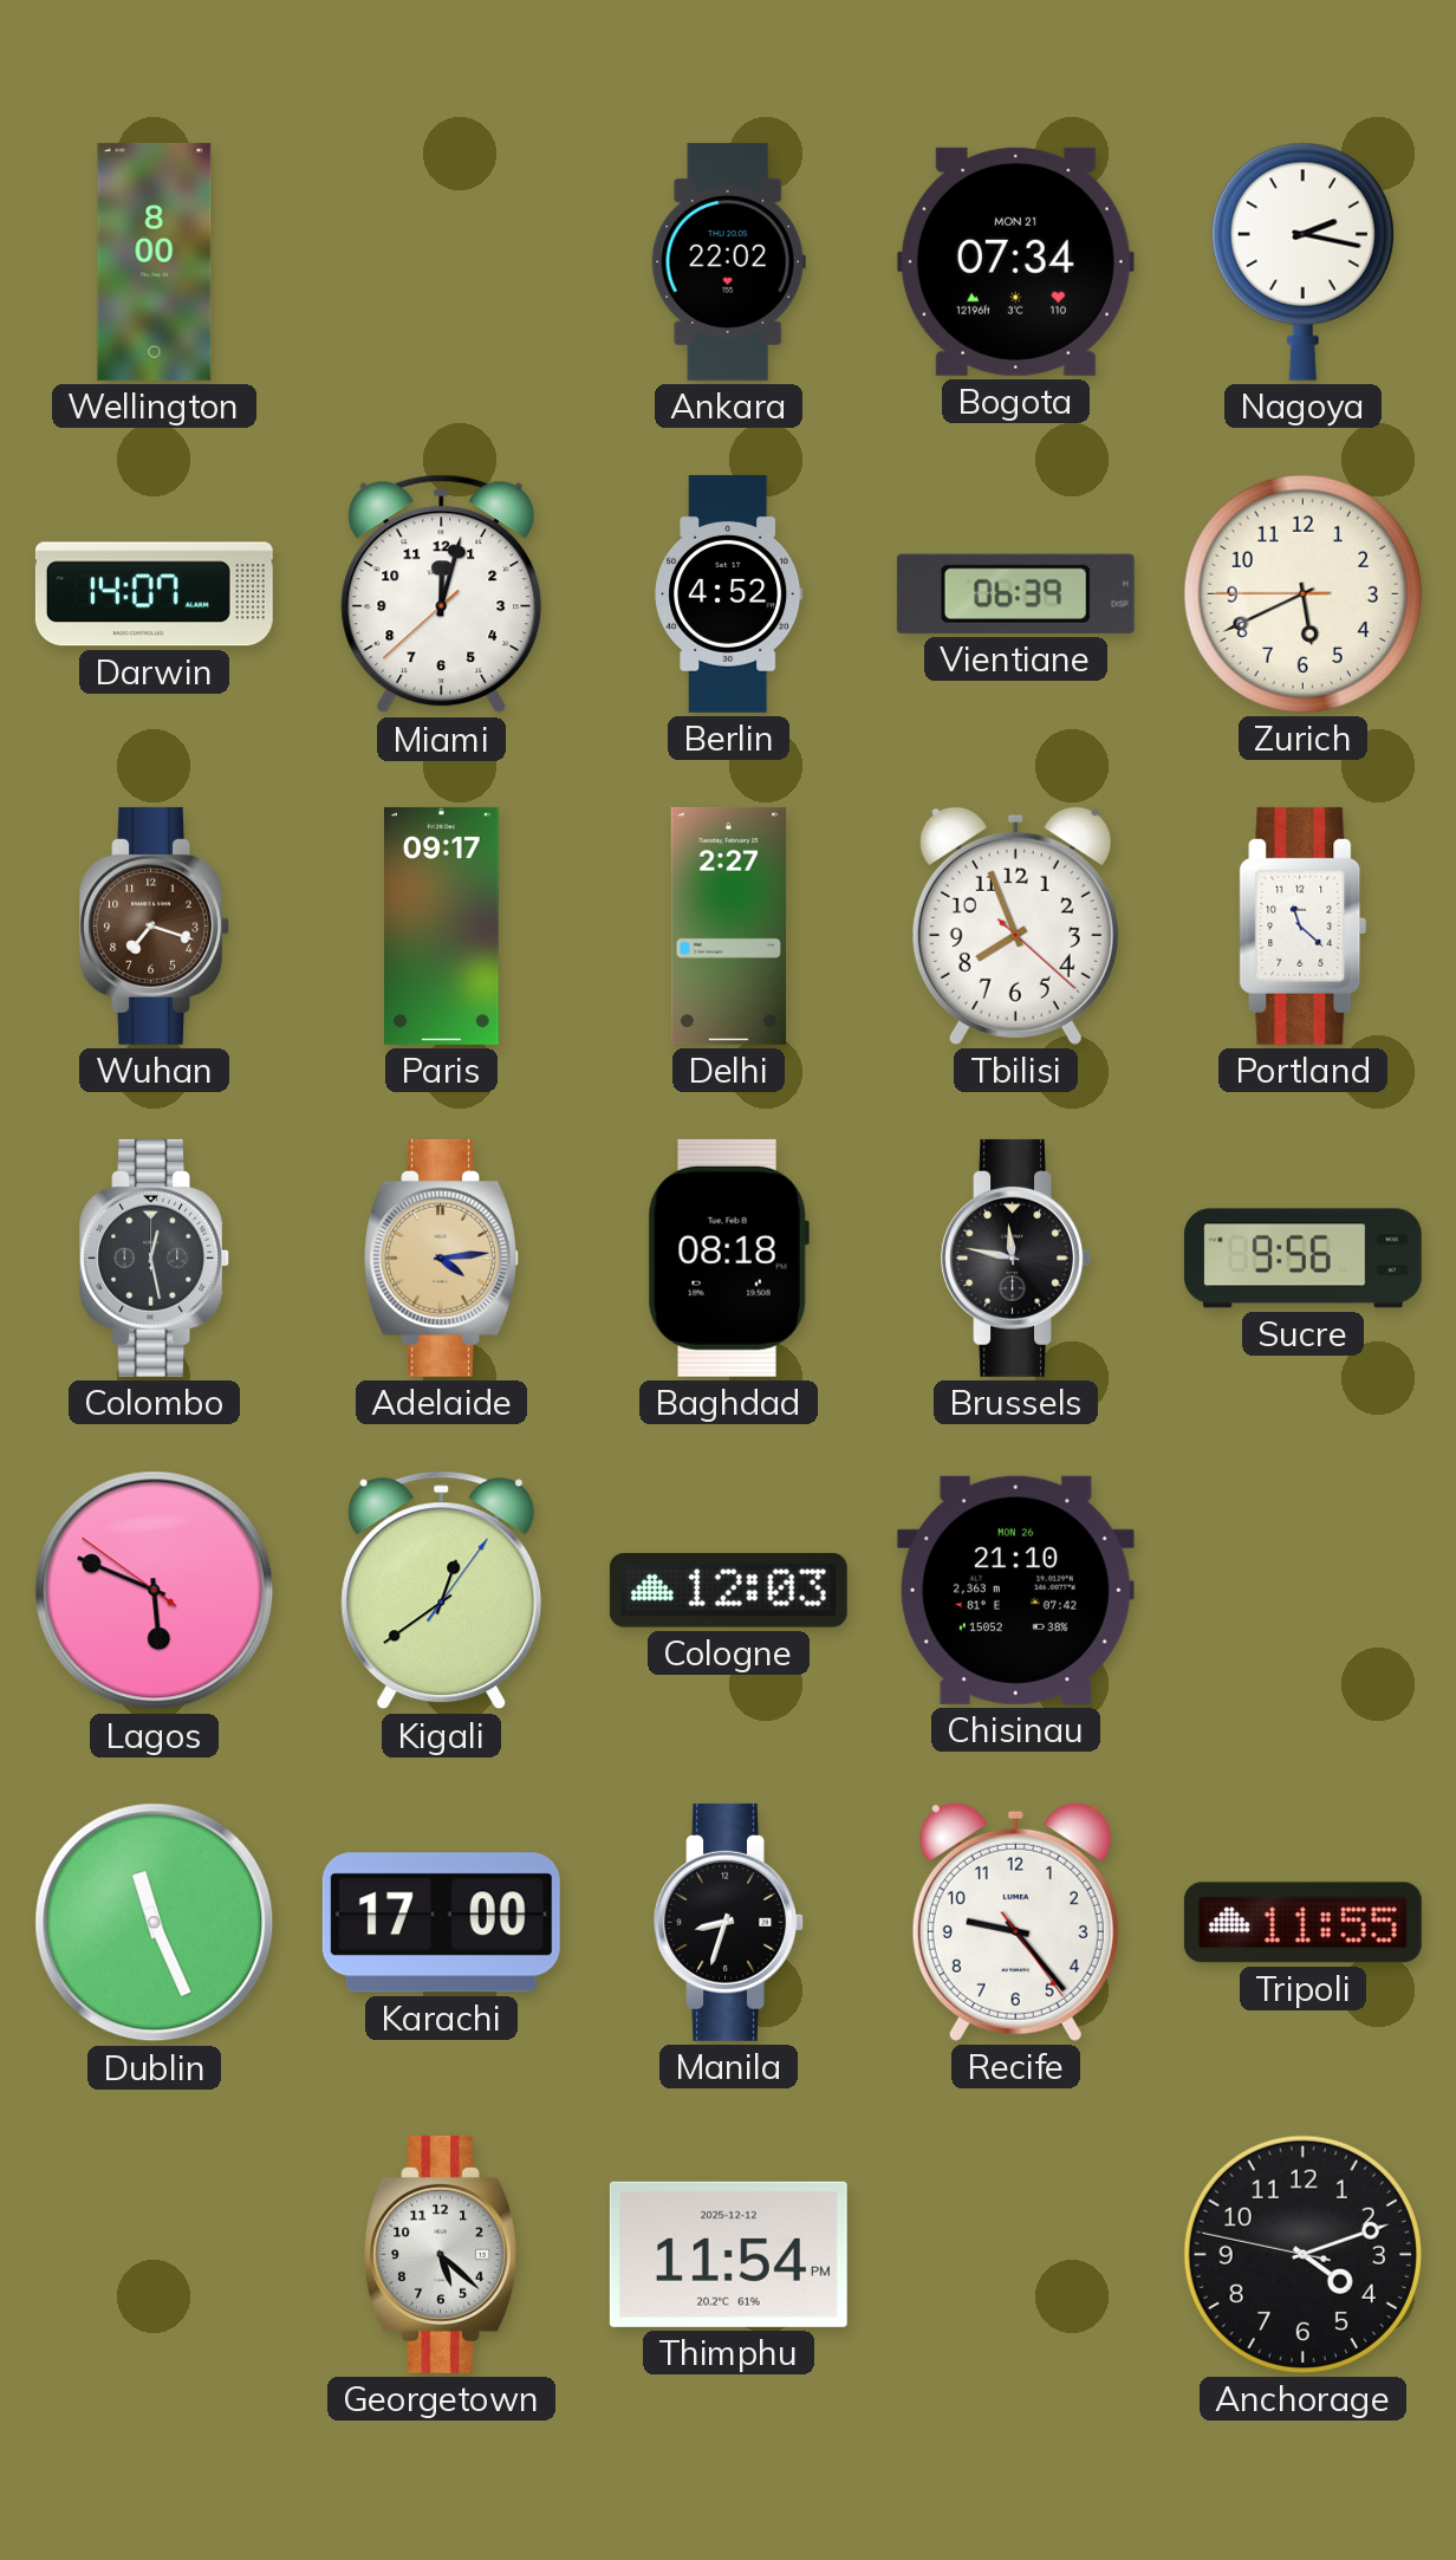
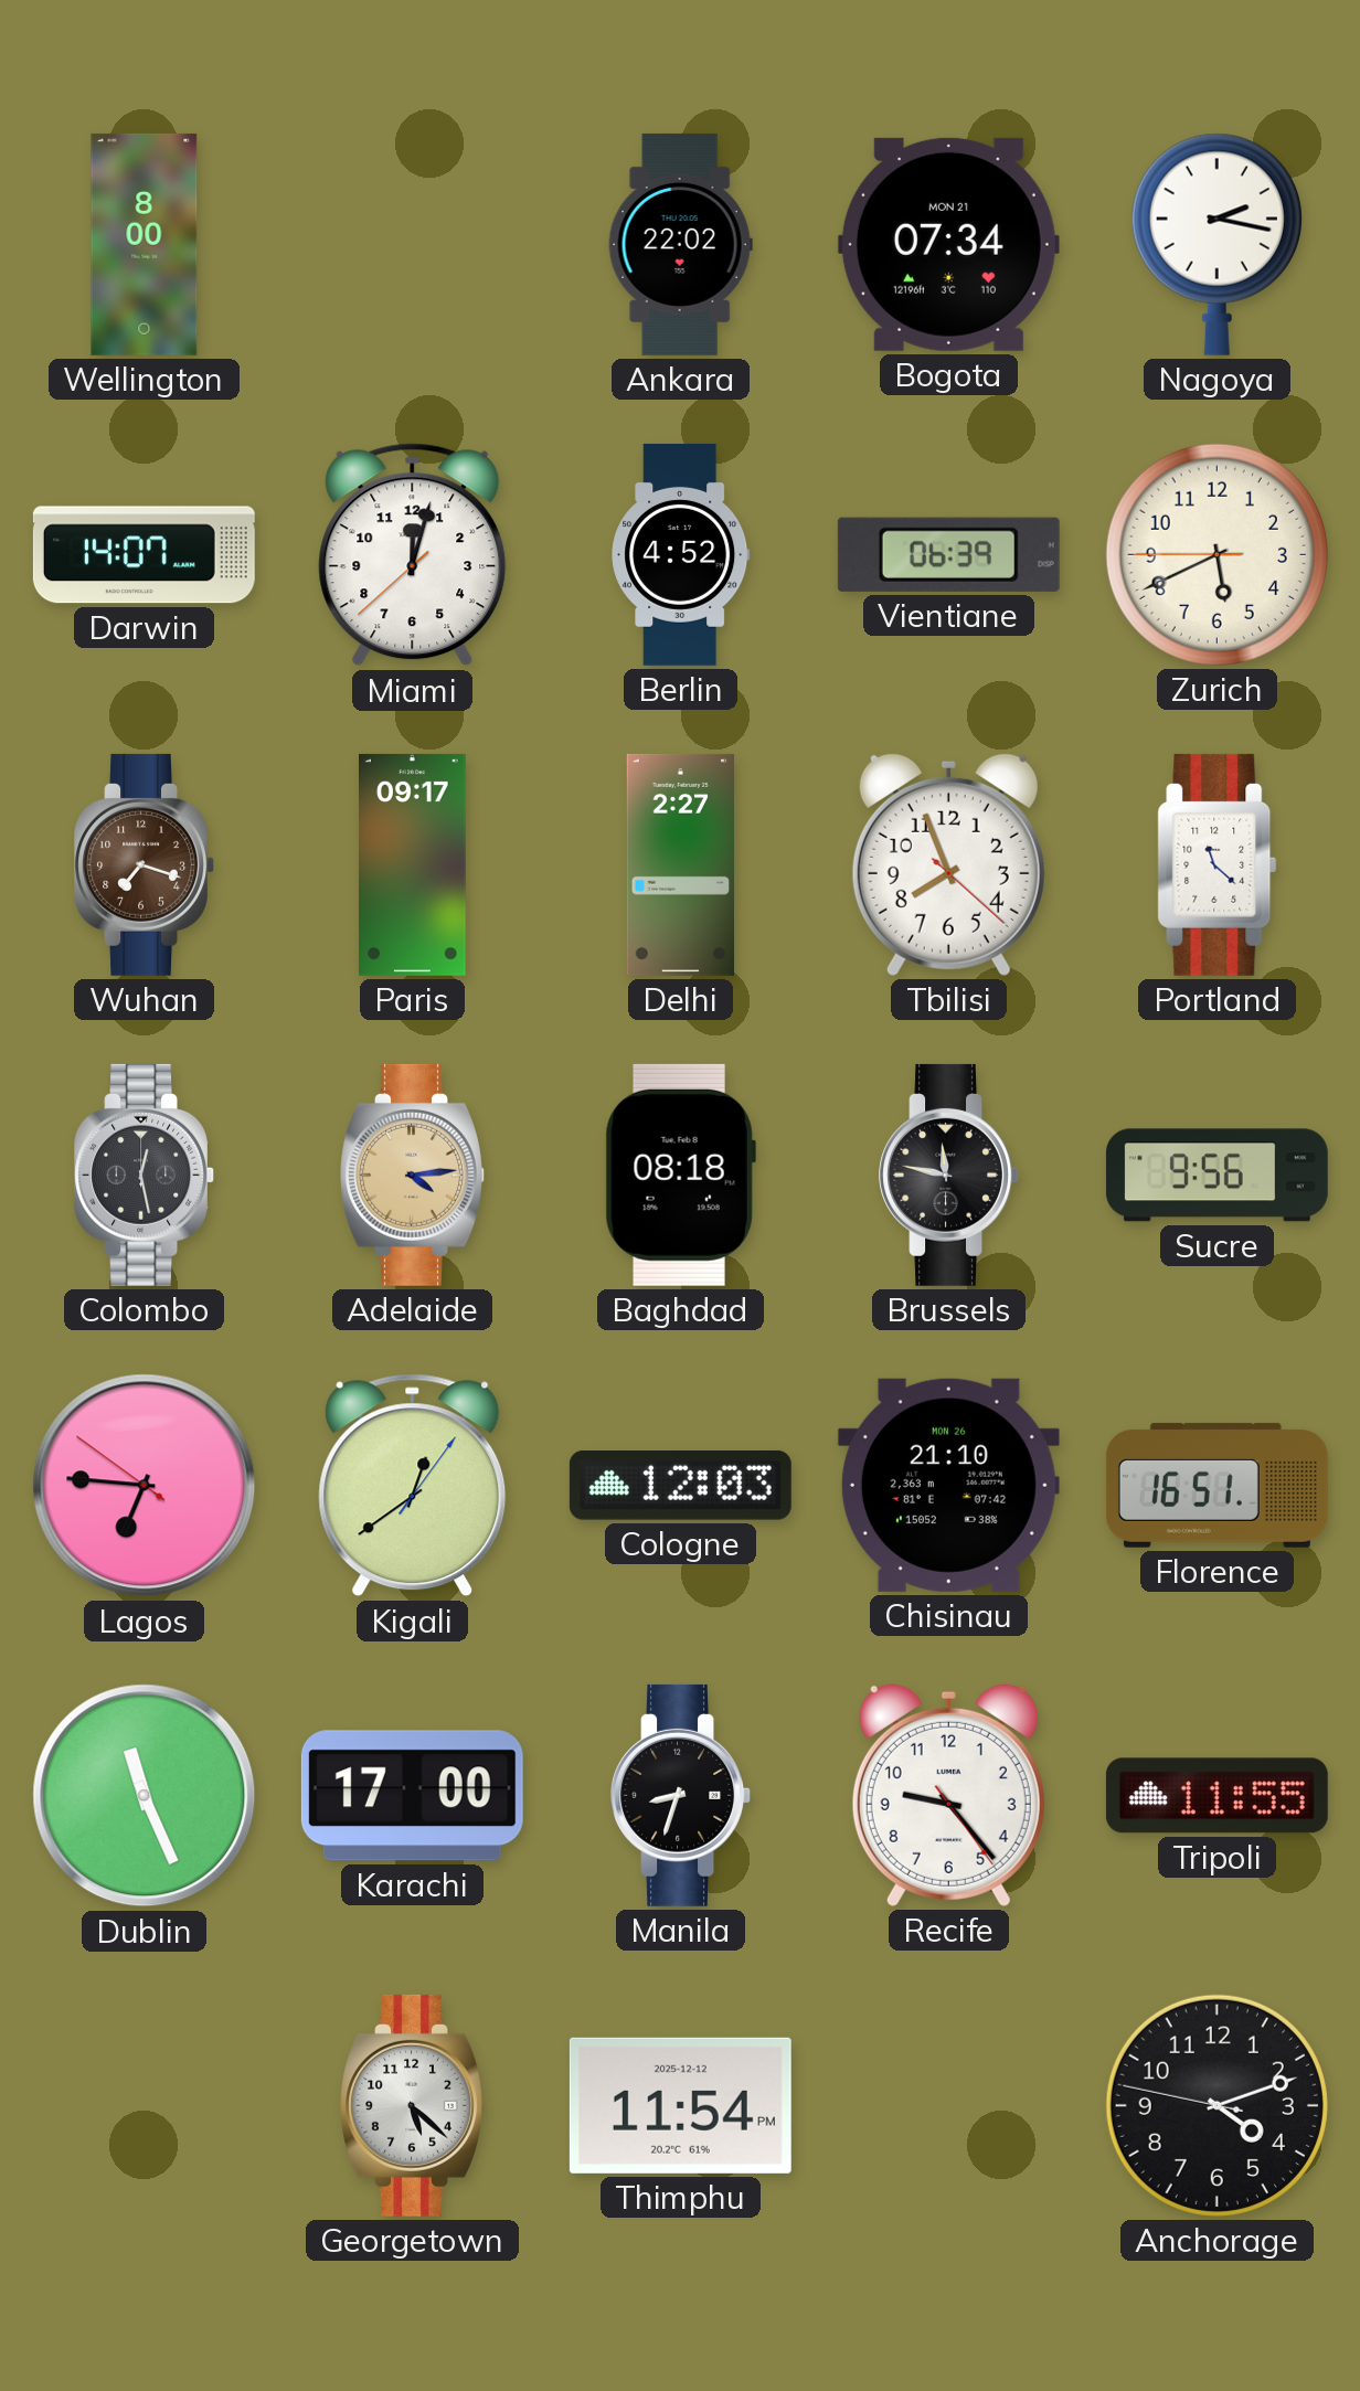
Lagos: 5:48 -> 6:45
Florence: none -> 16:51
